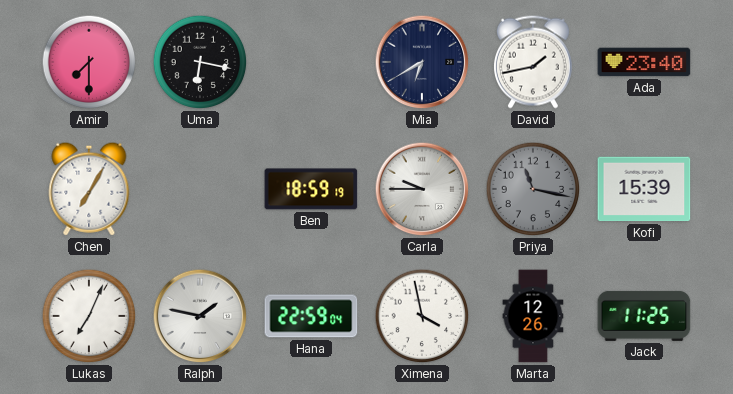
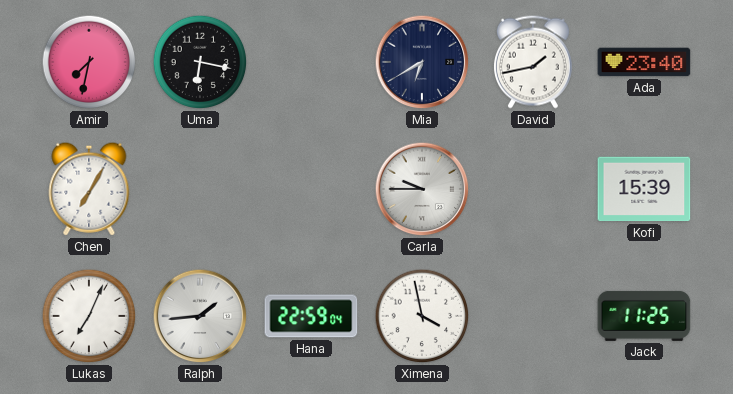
Amir: 7:30 -> 7:32
Ben: 18:59 -> none
Priya: 11:17 -> none
Ralph: 1:47 -> 1:44
Marta: 12:26 -> none
